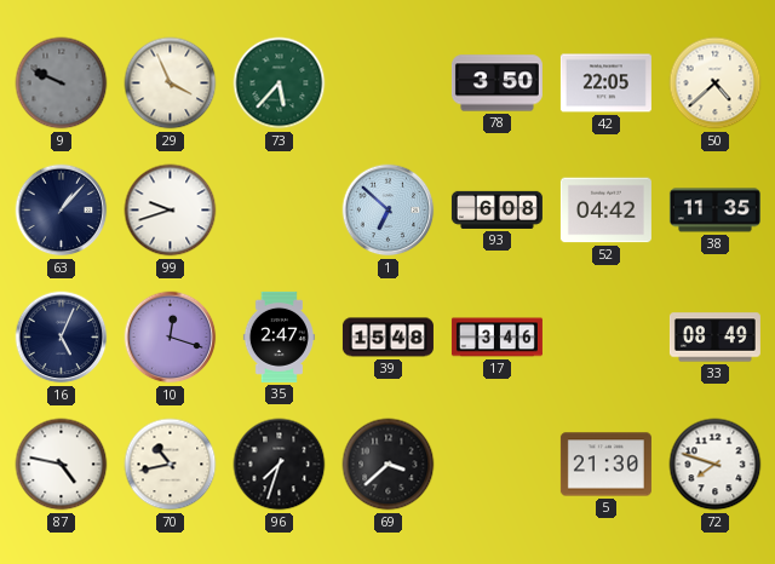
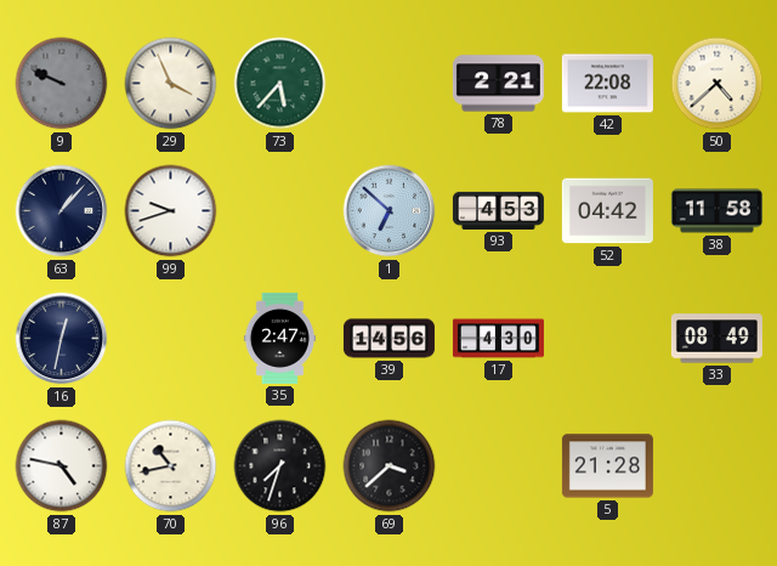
78: 3:50 -> 2:21
42: 22:05 -> 22:08
93: 6:08 -> 4:53
38: 11:35 -> 11:58
16: 5:04 -> 12:32
10: 12:18 -> none
39: 15:48 -> 14:56
17: 3:46 -> 4:30
5: 21:30 -> 21:28
72: 7:48 -> none
